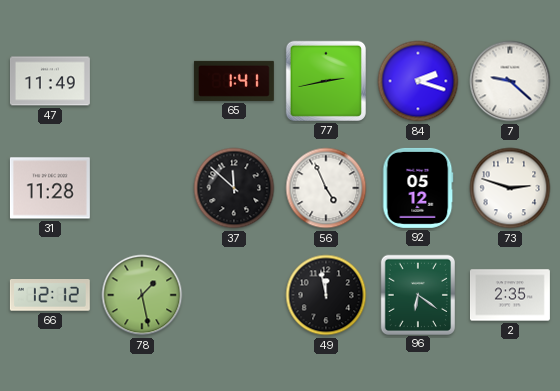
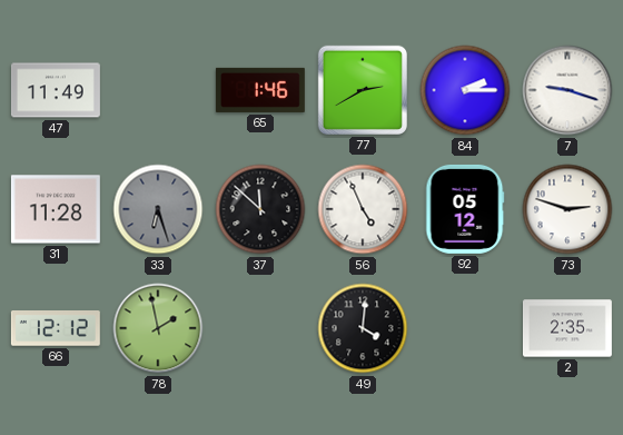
65: 1:41 -> 1:46
77: 2:43 -> 2:40
84: 2:18 -> 2:15
7: 9:22 -> 9:18
33: none -> 6:27
78: 1:28 -> 1:58
49: 11:58 -> 4:01
96: 6:21 -> none
